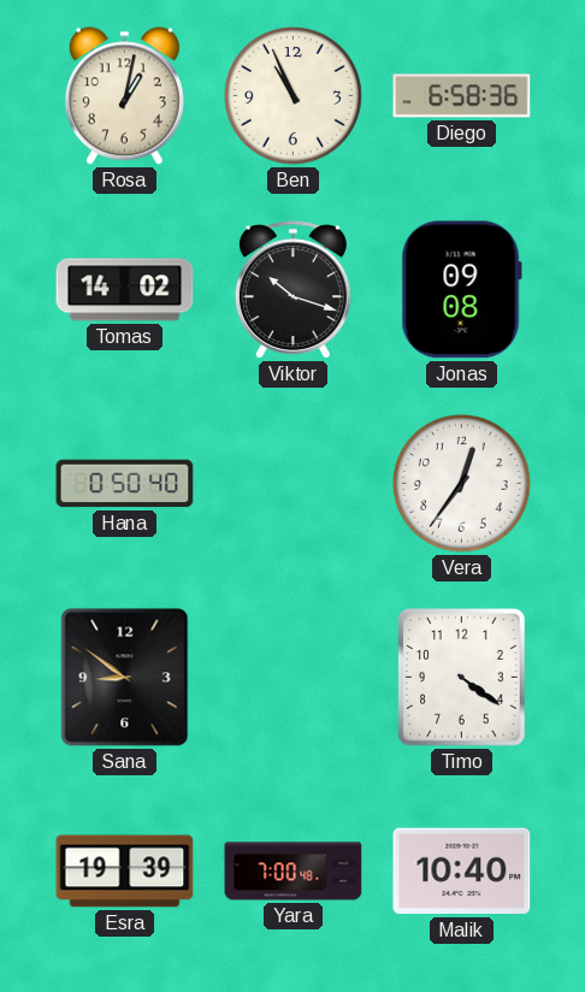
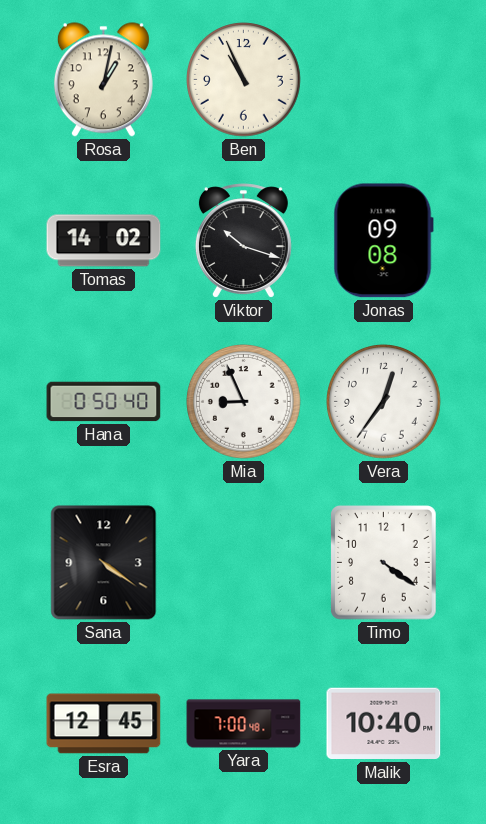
Diego: 6:58 -> none
Mia: none -> 8:56
Sana: 8:51 -> 4:21
Esra: 19:39 -> 12:45
